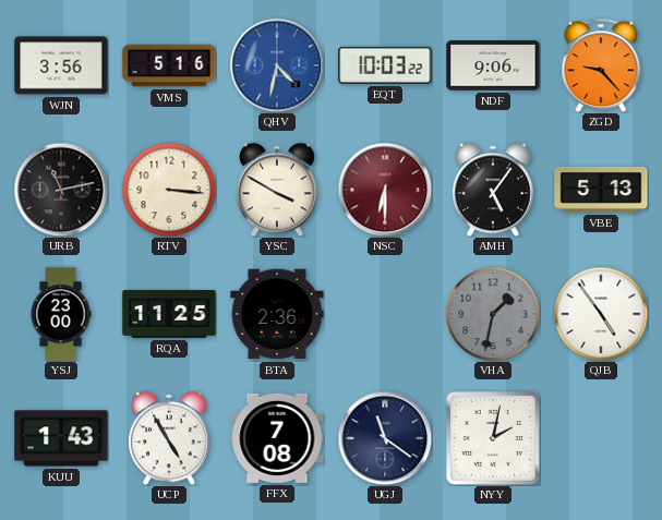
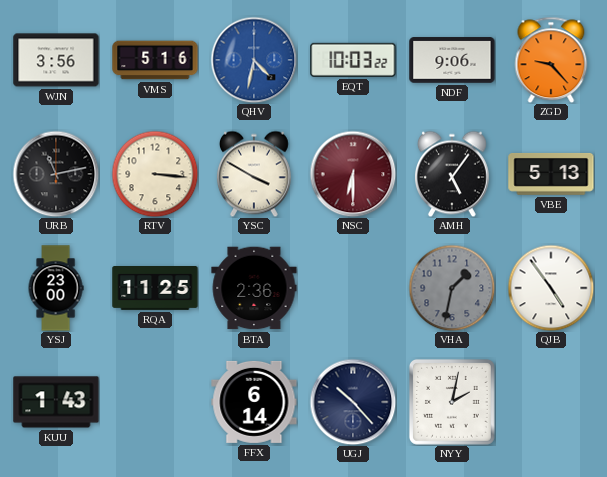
UCP: 4:55 -> none
FFX: 7:08 -> 6:14
UGJ: 11:21 -> 10:23
